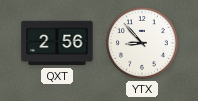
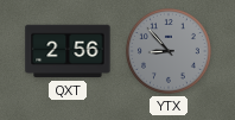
YTX dial: white -> grey
